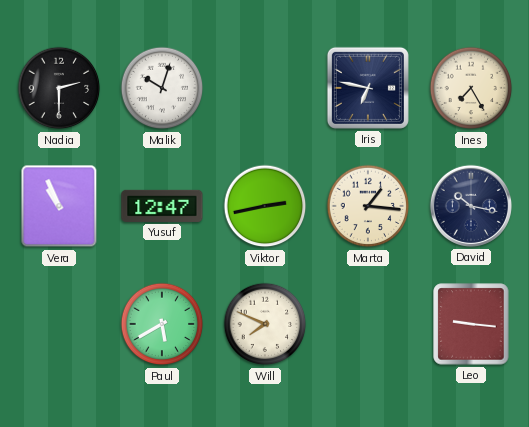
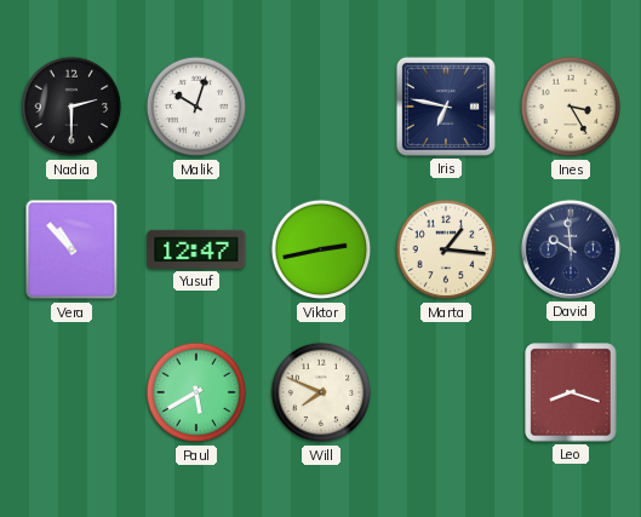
Ines: 7:25 -> 3:25
Vera: 10:56 -> 10:53
David: 10:17 -> 9:59
Leo: 9:16 -> 8:18
